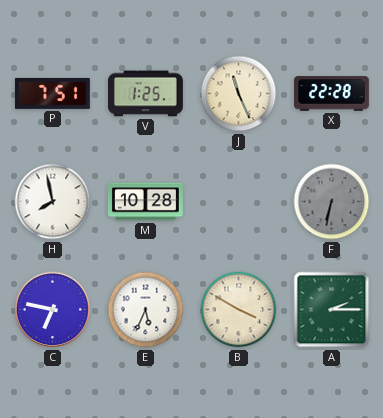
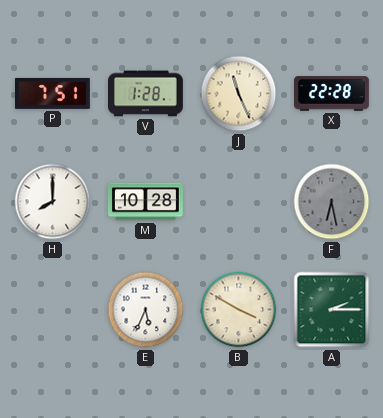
V: 1:25 -> 1:28
H: 7:58 -> 8:00
F: 6:32 -> 6:28
C: 6:47 -> none
